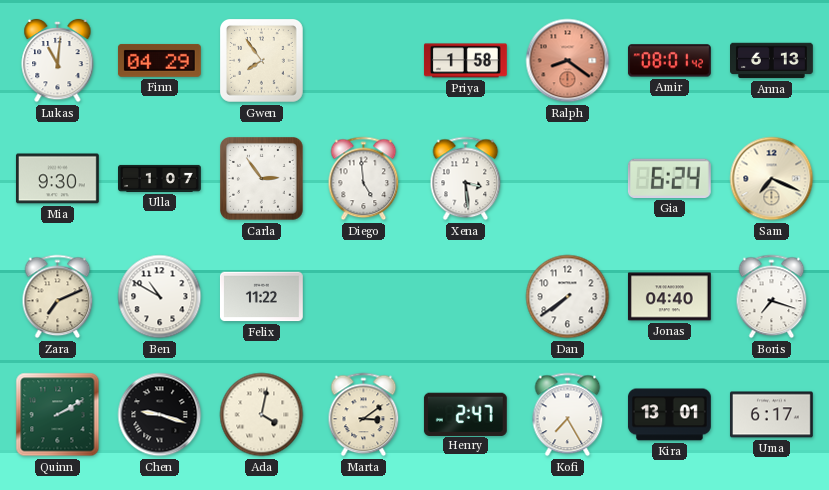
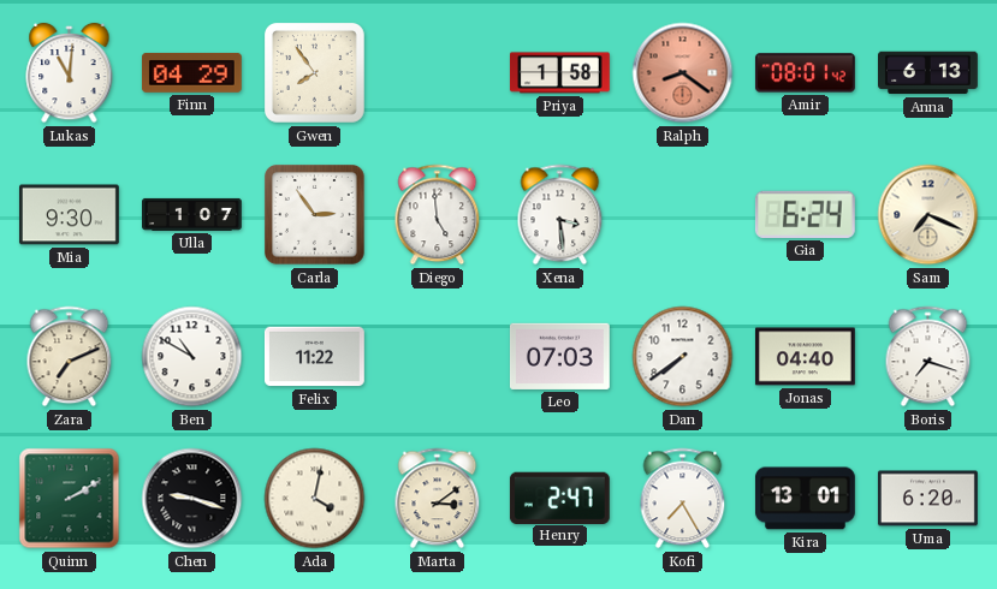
Leo: none -> 07:03
Uma: 6:17 -> 6:20
